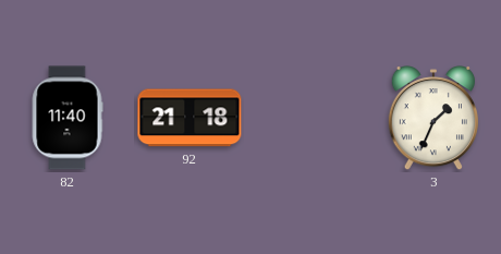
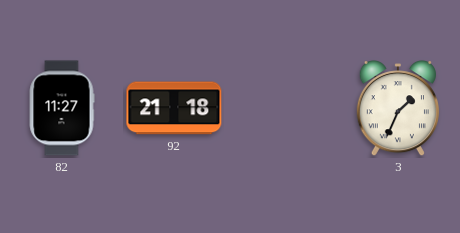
82: 11:40 -> 11:27
